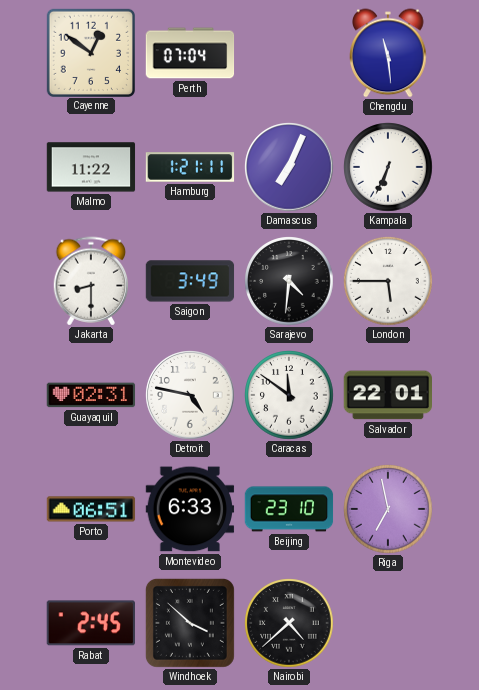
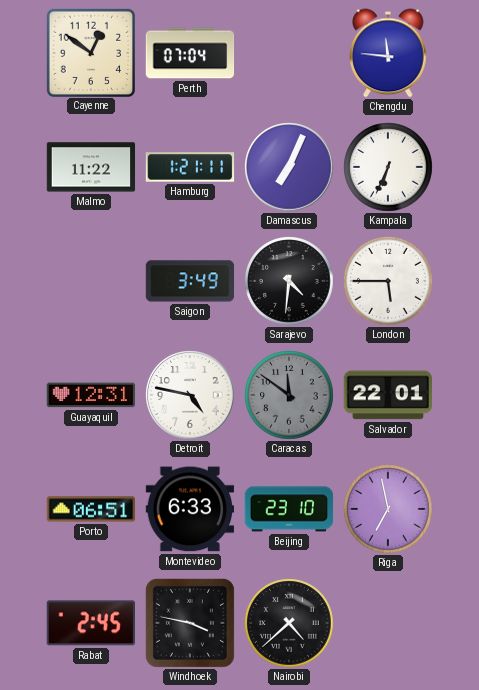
Chengdu: 11:29 -> 11:46
Jakarta: 8:30 -> none
Guayaquil: 02:31 -> 12:31
Caracas dial: white -> grey
Windhoek: 3:52 -> 3:47
